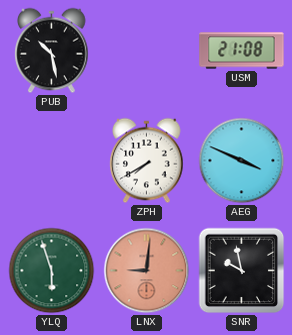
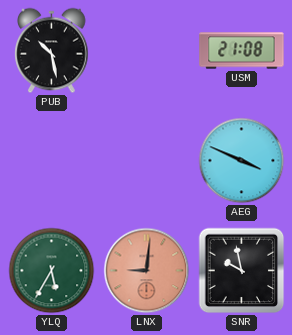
ZPH: 7:40 -> none
YLQ: 5:57 -> 5:35
